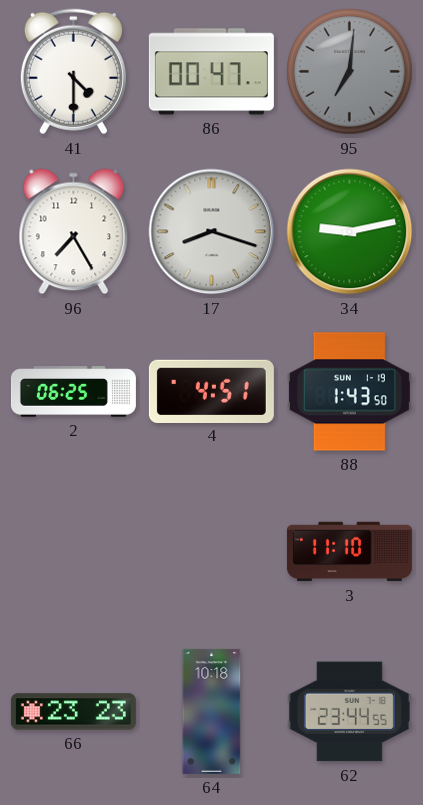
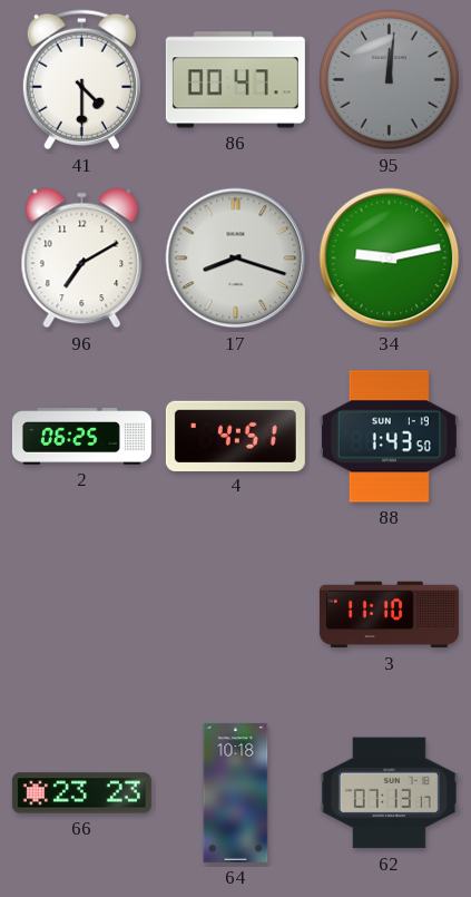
95: 7:01 -> 12:01
96: 7:25 -> 7:10
62: 23:44 -> 07:13
